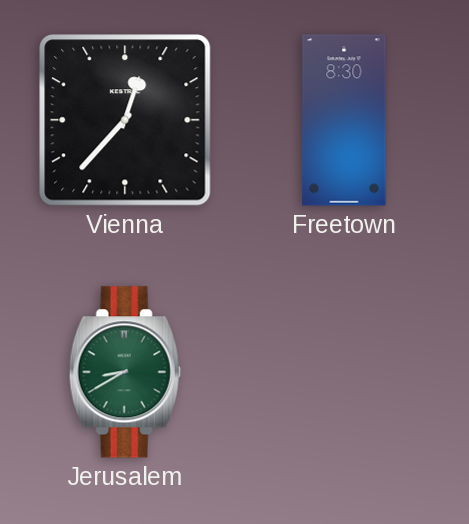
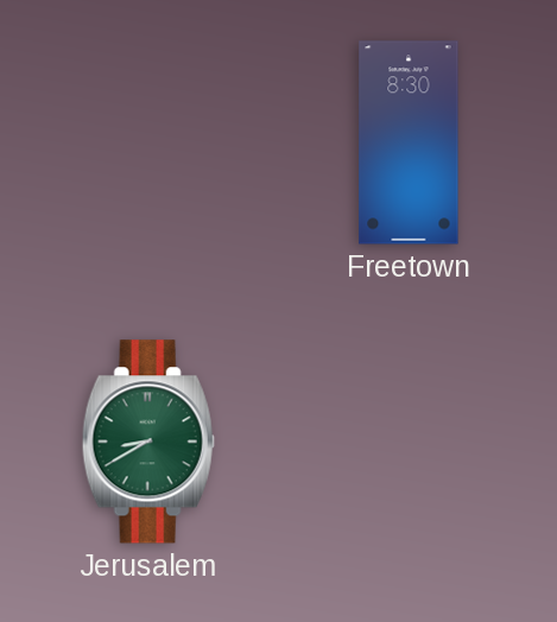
Vienna: 12:37 -> none
